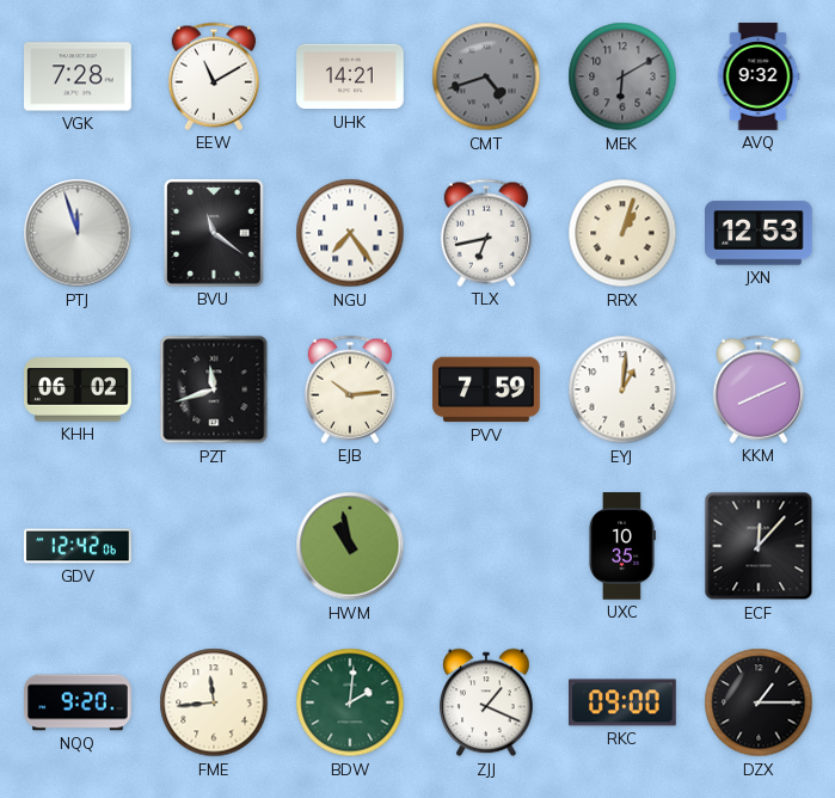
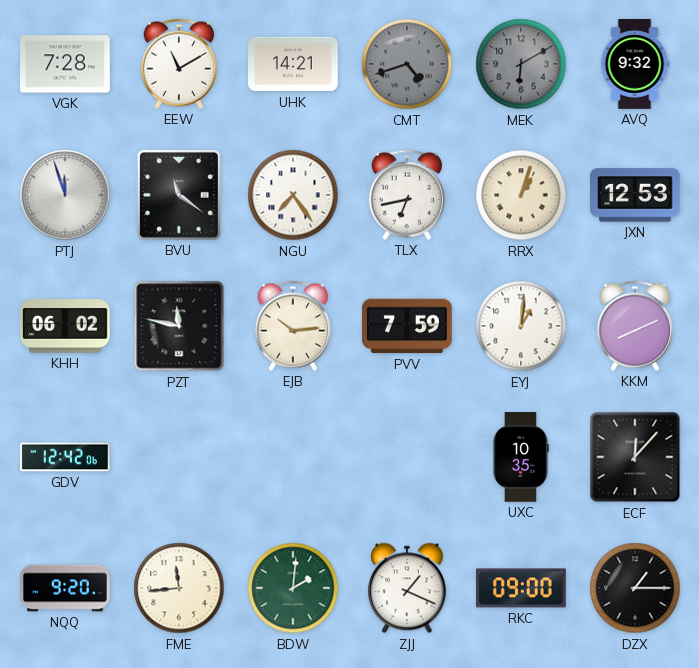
PZT: 11:42 -> 11:47
HWM: 10:58 -> none
